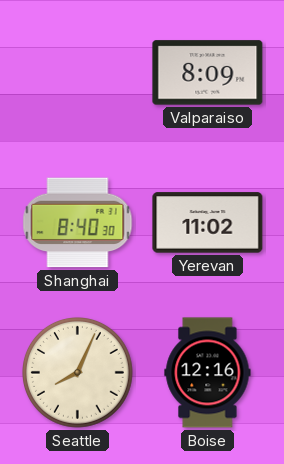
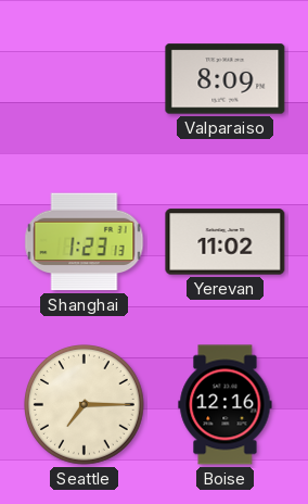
Shanghai: 8:40 -> 1:23
Seattle: 8:04 -> 7:15
